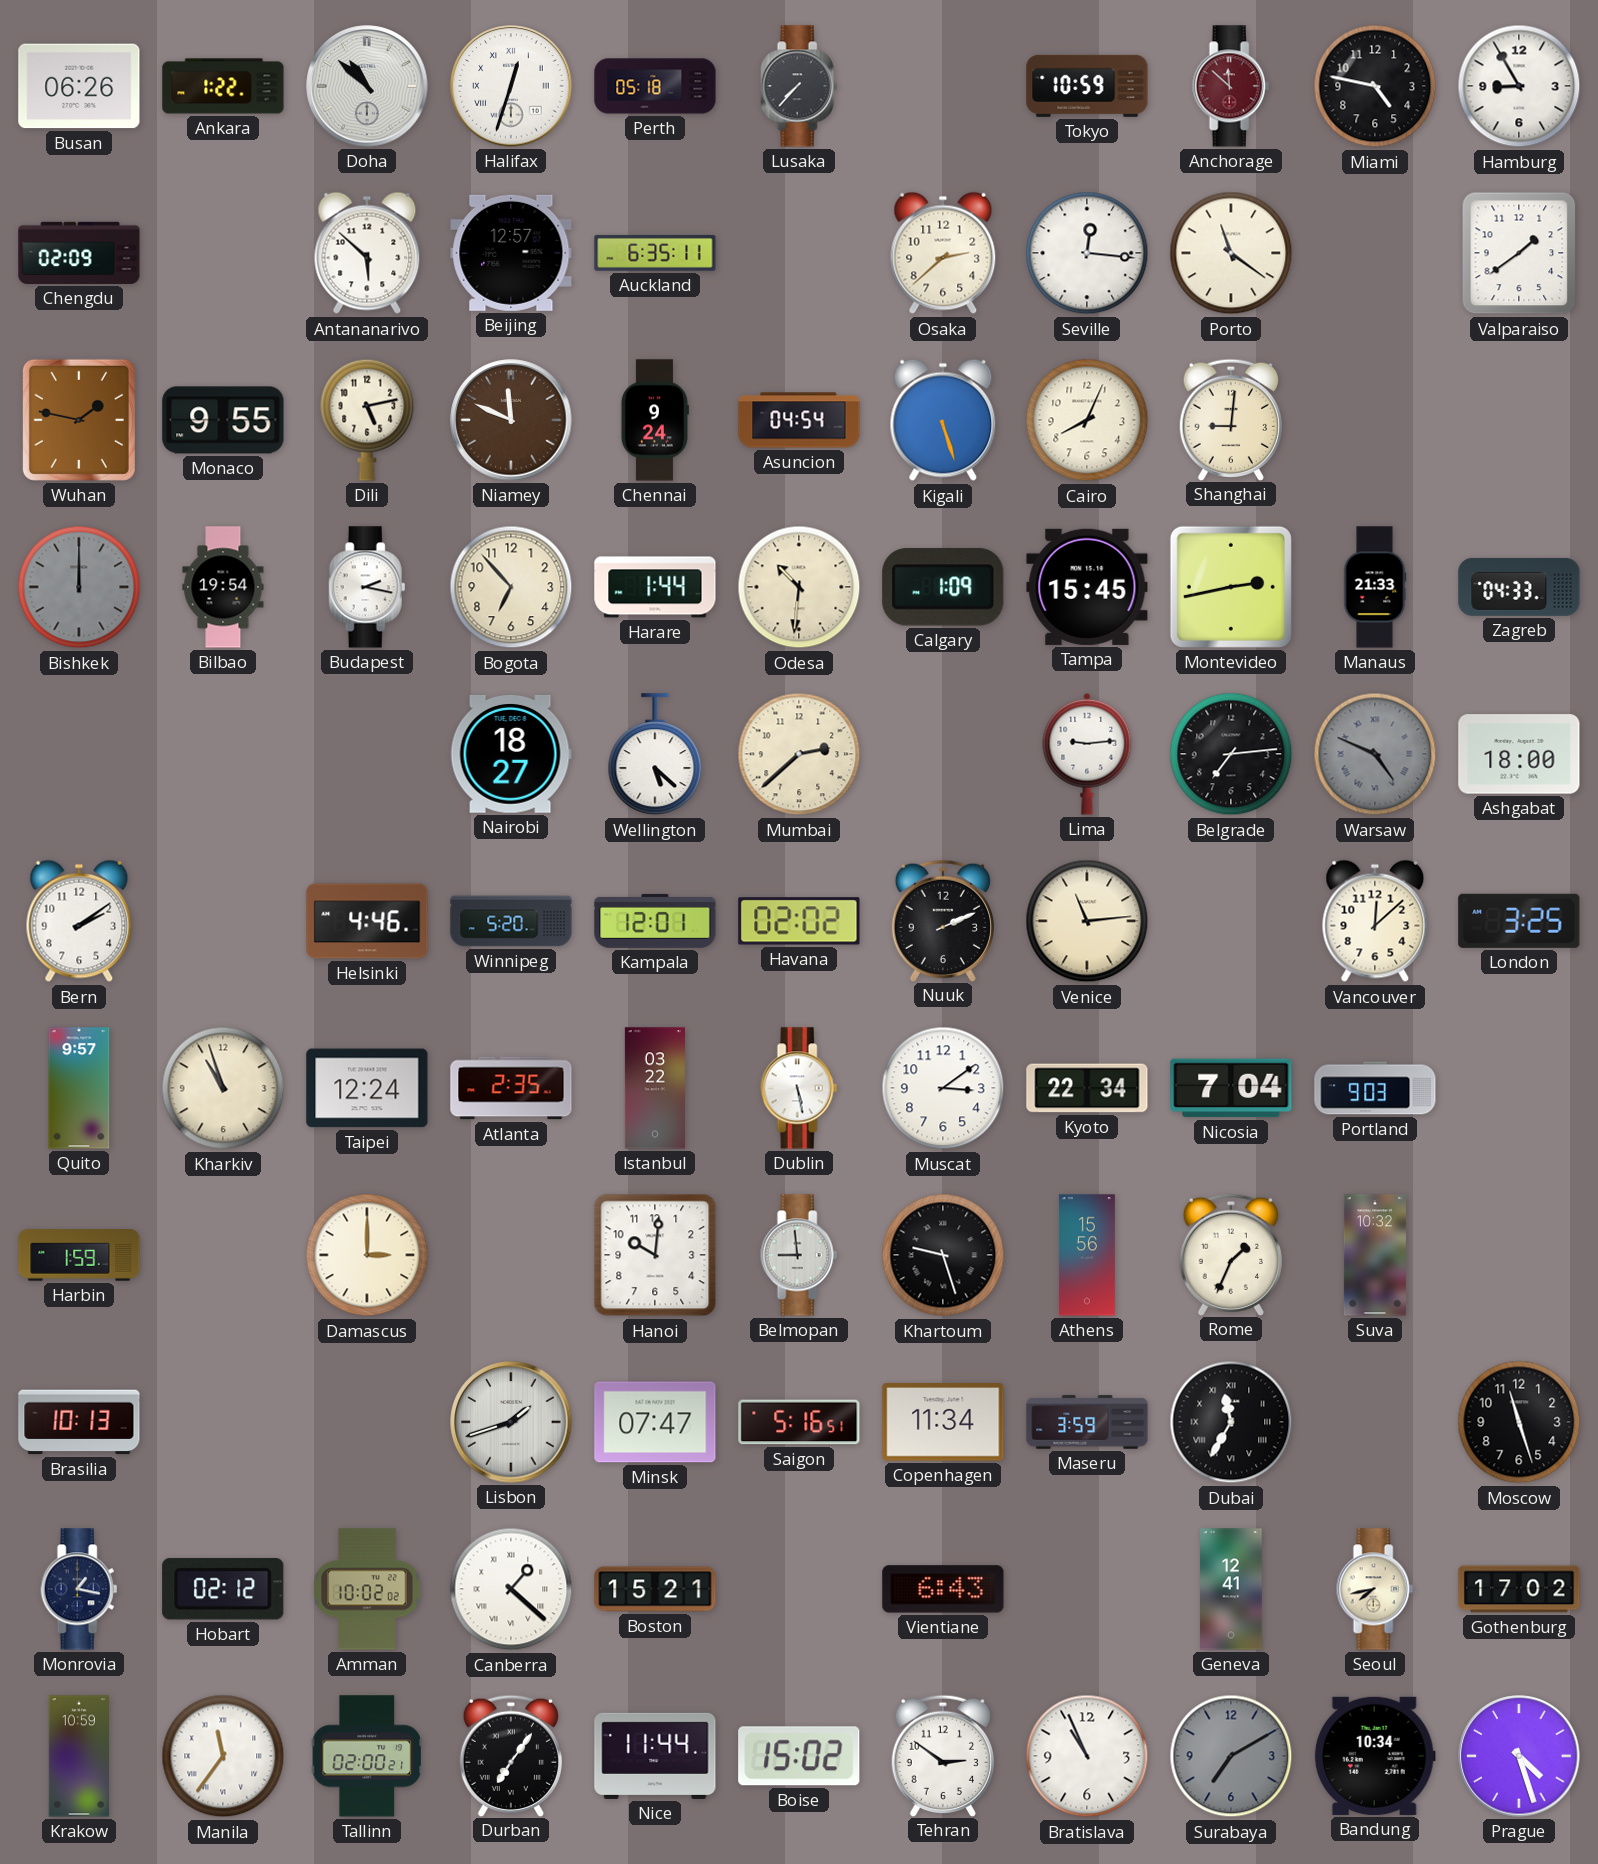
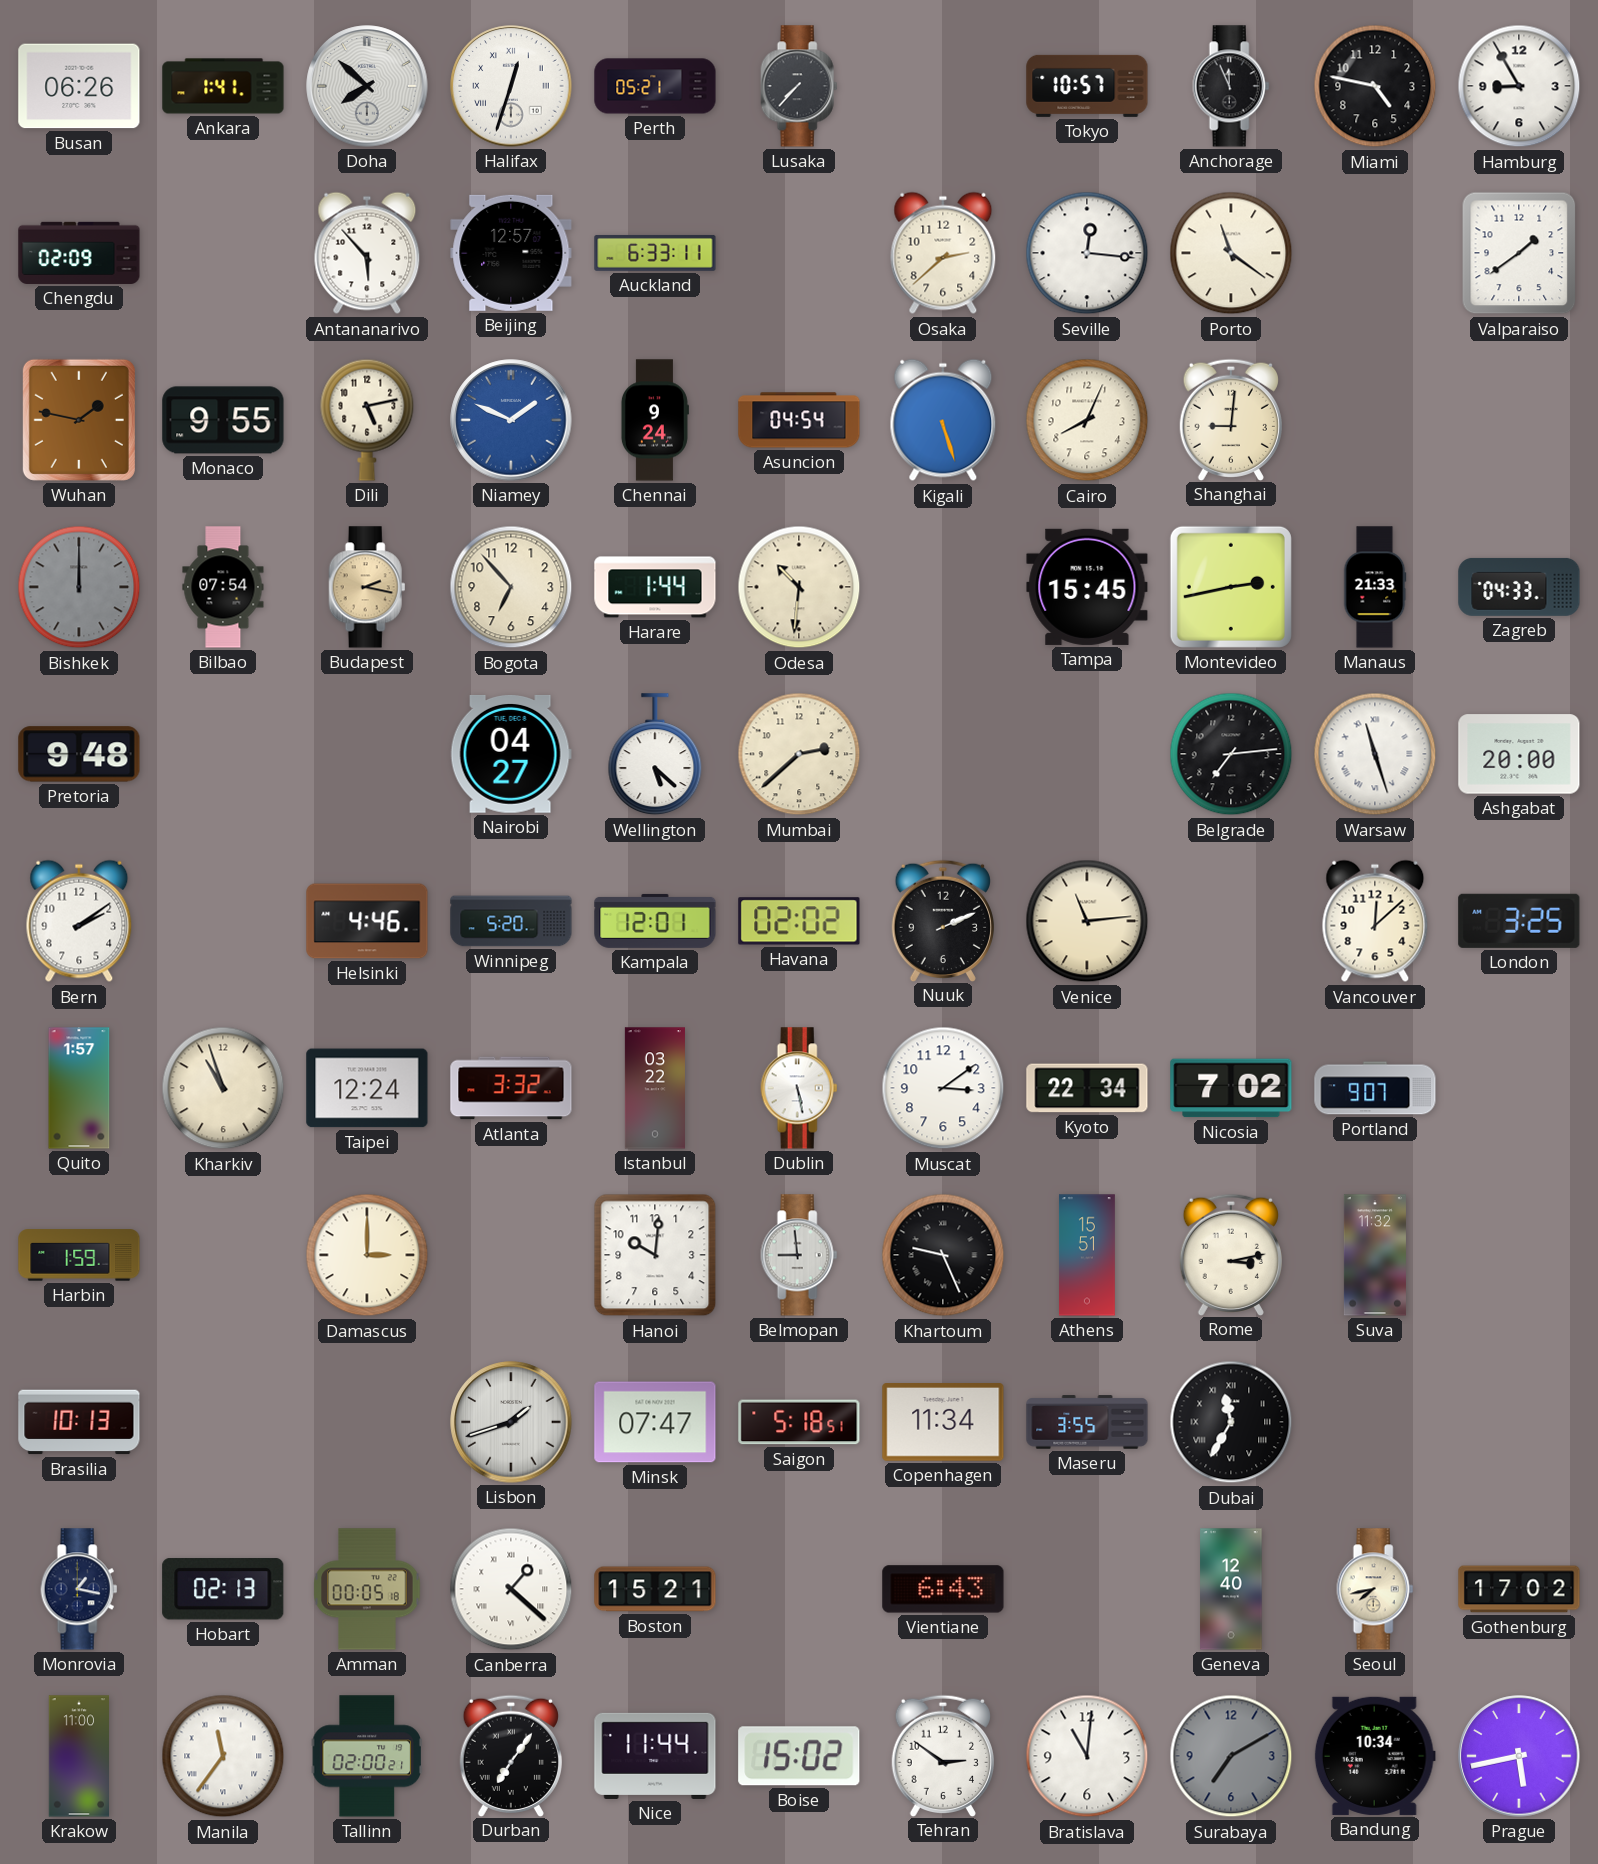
Ankara: 1:22 -> 1:41
Doha: 10:52 -> 7:52
Perth: 05:18 -> 05:21
Tokyo: 10:59 -> 10:57
Anchorage: 11:52 -> 11:56
Anchorage dial: burgundy -> black
Antananarivo: 5:52 -> 5:53
Auckland: 6:35 -> 6:33
Niamey: 11:49 -> 1:49
Niamey dial: brown -> blue
Bilbao: 19:54 -> 07:54
Budapest dial: white -> champagne
Calgary: 1:09 -> none
Pretoria: none -> 9:48
Nairobi: 18:27 -> 04:27
Lima: 9:14 -> none
Warsaw: 4:49 -> 11:27
Warsaw dial: grey -> white
Ashgabat: 18:00 -> 20:00
Quito: 9:57 -> 1:57
Atlanta: 2:35 -> 3:32
Nicosia: 7:04 -> 7:02
Portland: 9:03 -> 9:07
Khartoum: 9:27 -> 9:26
Athens: 15:56 -> 15:51
Rome: 1:34 -> 3:13
Suva: 10:32 -> 11:32
Saigon: 5:16 -> 5:18
Maseru: 3:59 -> 3:55
Moscow: 11:27 -> none
Hobart: 02:12 -> 02:13
Amman: 10:02 -> 00:05
Geneva: 12:41 -> 12:40
Krakow: 10:59 -> 11:00
Bratislava: 10:56 -> 11:01
Prague: 4:27 -> 5:43
